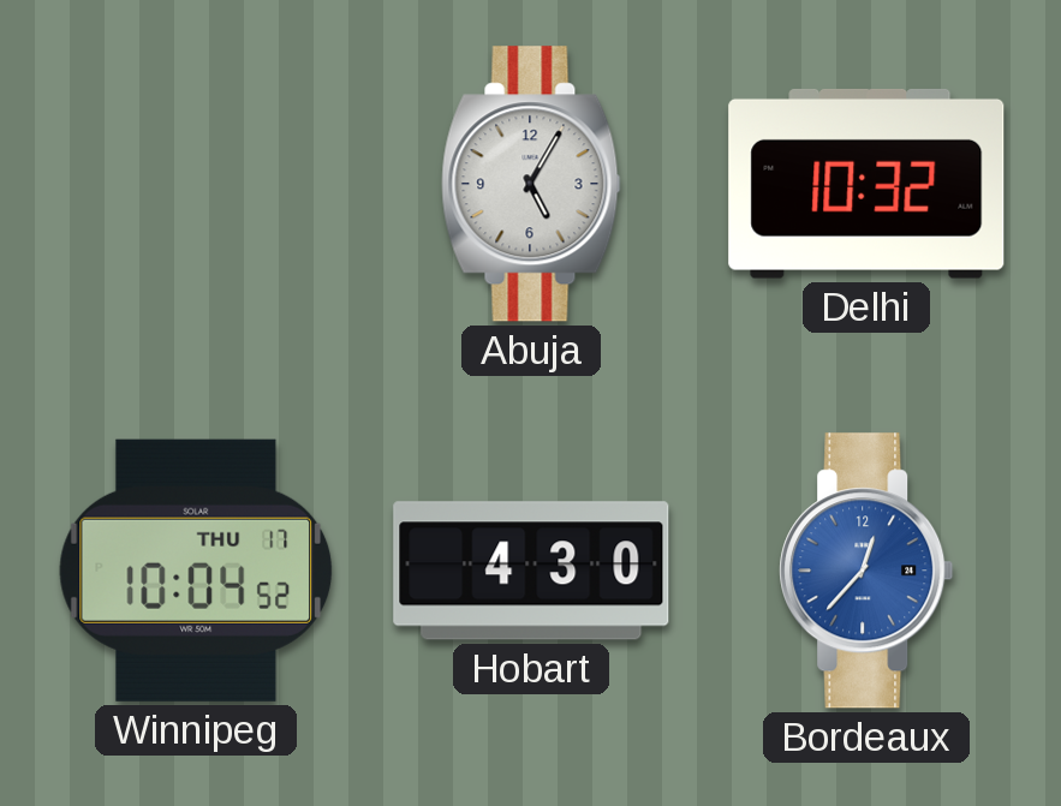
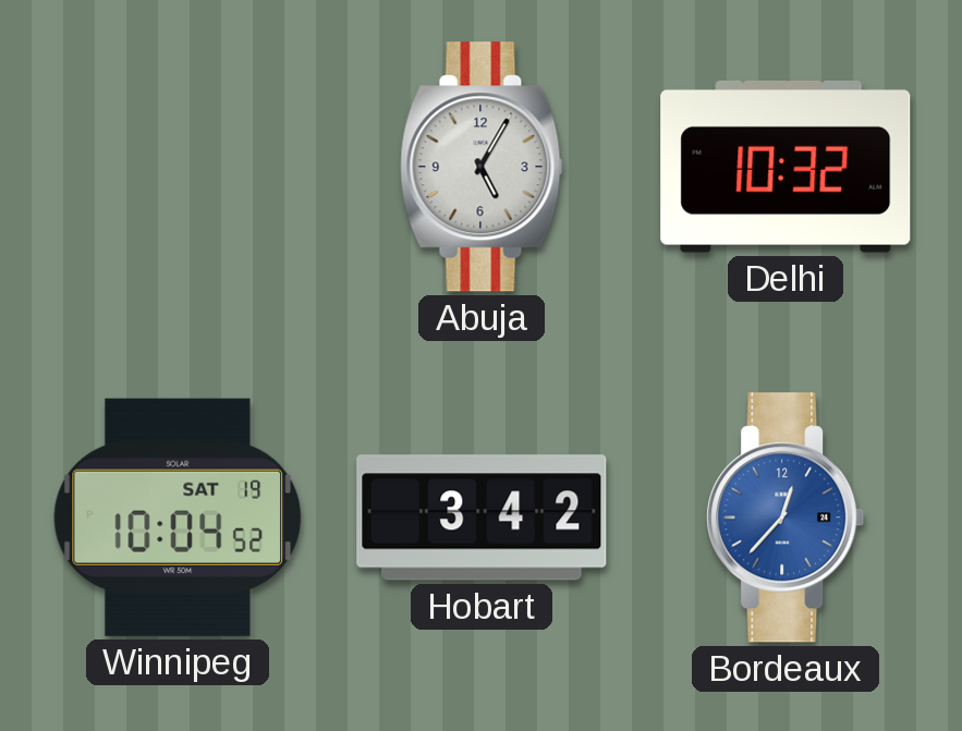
Winnipeg date: THU 17 -> SAT 19
Hobart: 4:30 -> 3:42
